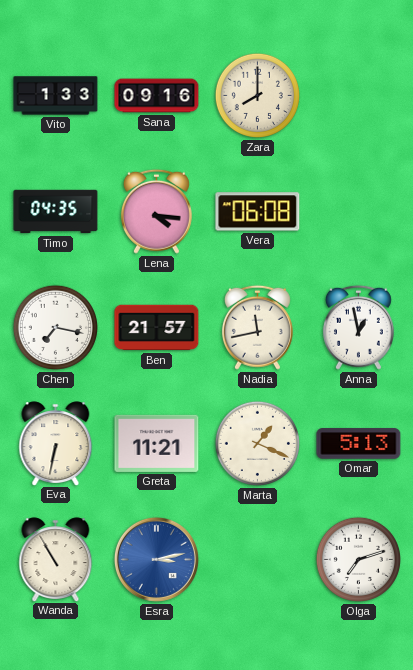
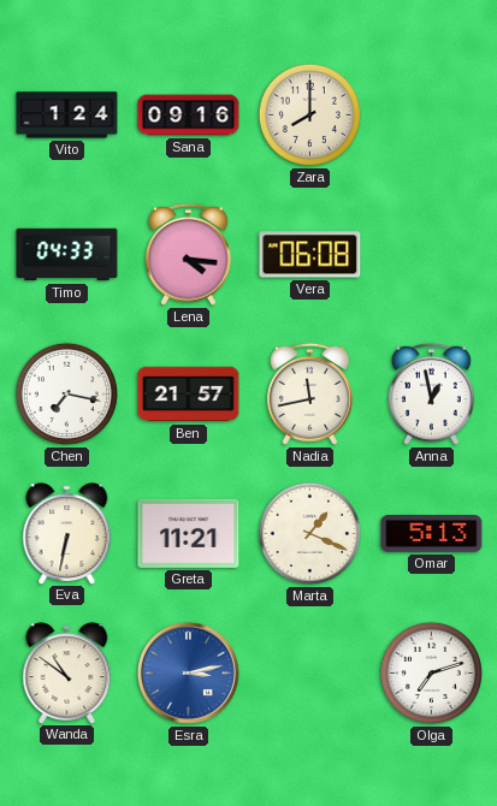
Vito: 1:33 -> 1:24
Timo: 04:35 -> 04:33
Wanda: 10:55 -> 10:51
